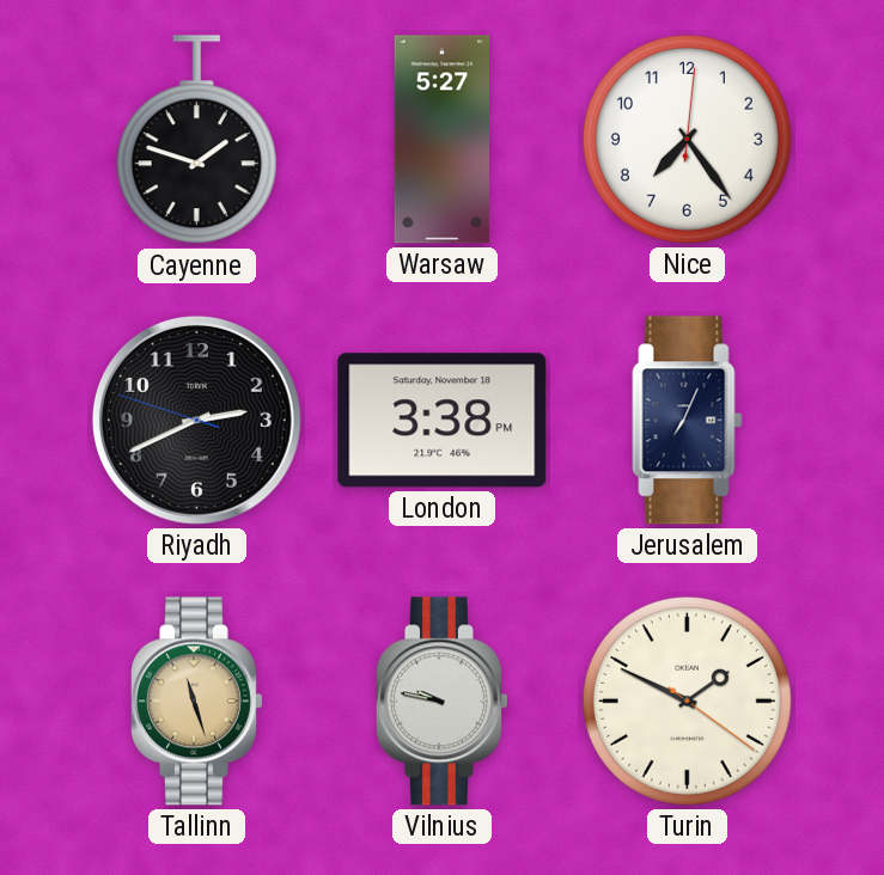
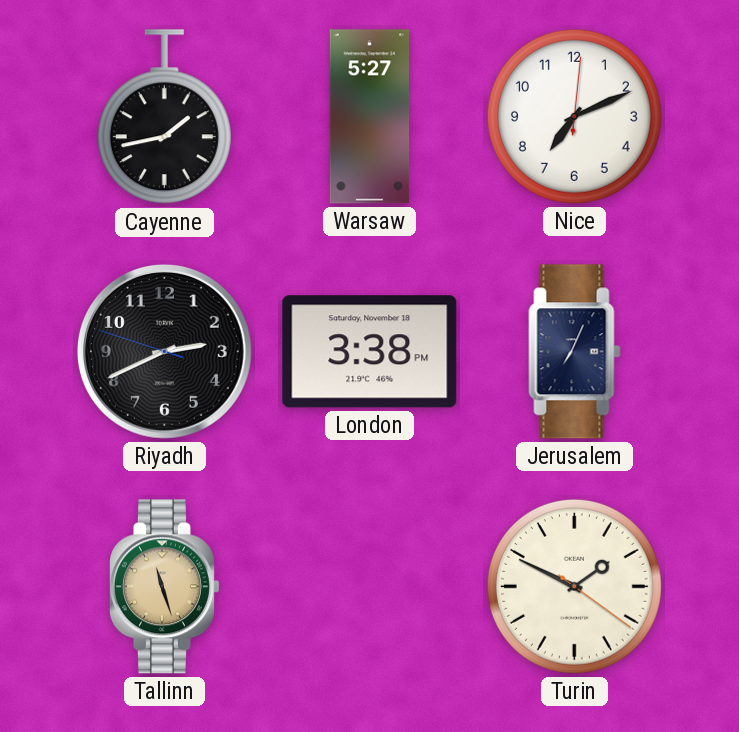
Cayenne: 1:48 -> 1:43
Nice: 7:24 -> 7:11
Vilnius: 9:47 -> none
